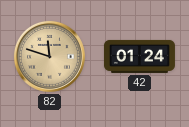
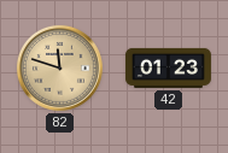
42: 01:24 -> 01:23
